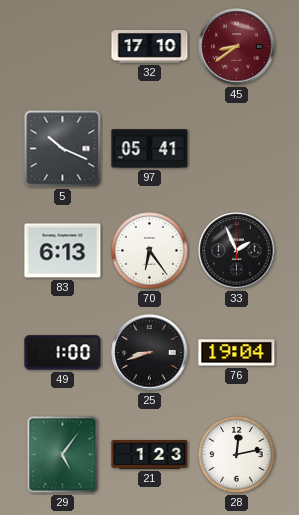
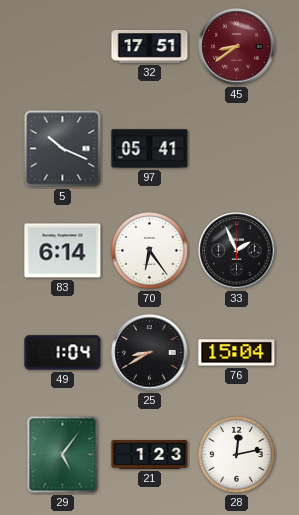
32: 17:10 -> 17:51
83: 6:13 -> 6:14
49: 1:00 -> 1:04
25: 8:42 -> 8:40
76: 19:04 -> 15:04
